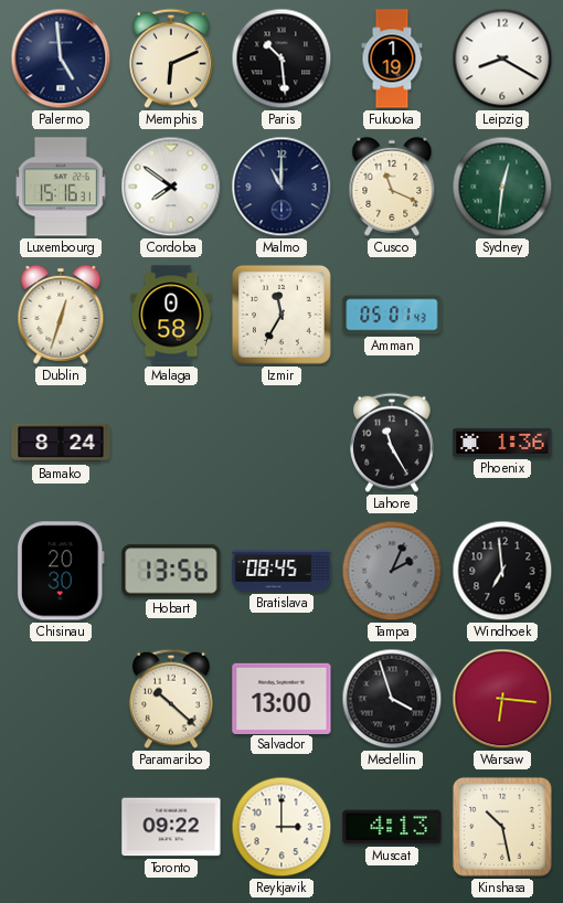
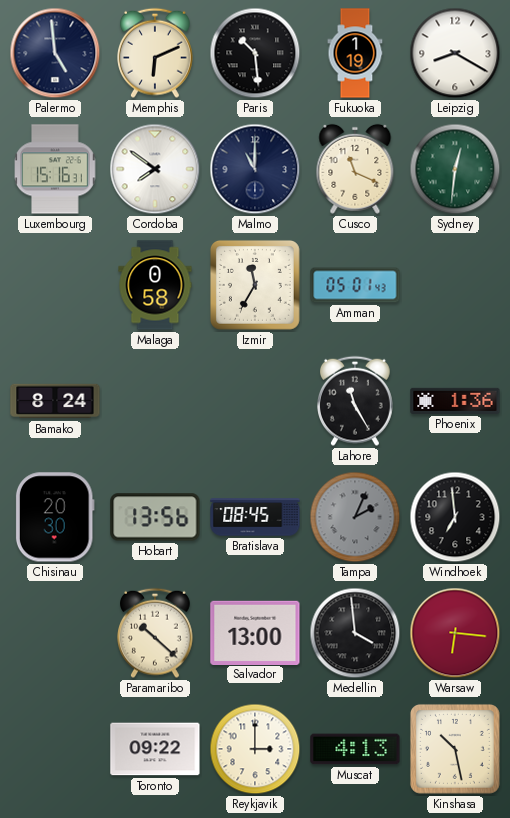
Dublin: 12:33 -> none
Medellin: 3:57 -> 3:59
